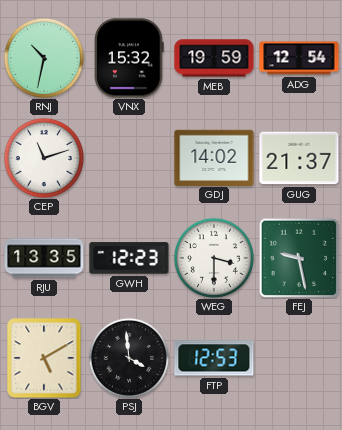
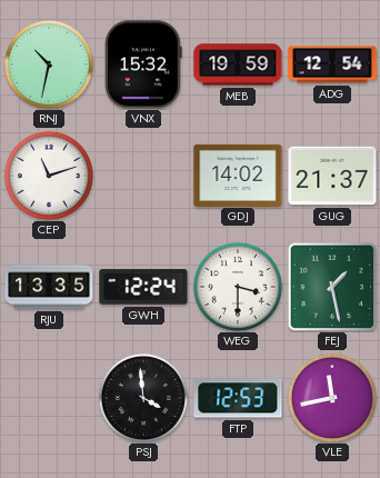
GWH: 12:23 -> 12:24
FEJ: 9:28 -> 1:28
BGV: 5:10 -> none
VLE: none -> 11:43
